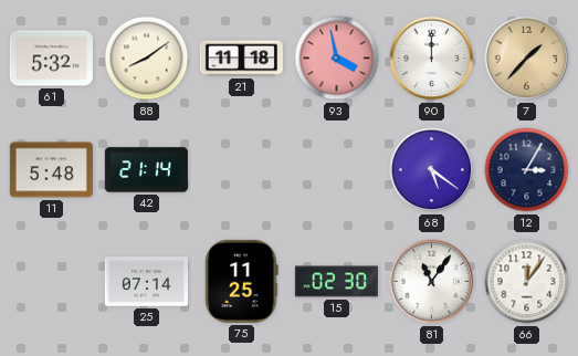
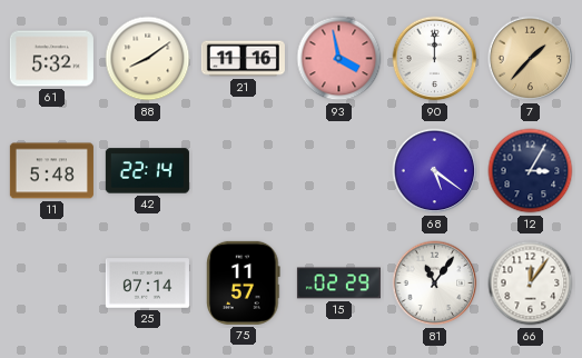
21: 11:18 -> 11:16
42: 21:14 -> 22:14
75: 11:25 -> 11:57
15: 02:30 -> 02:29
